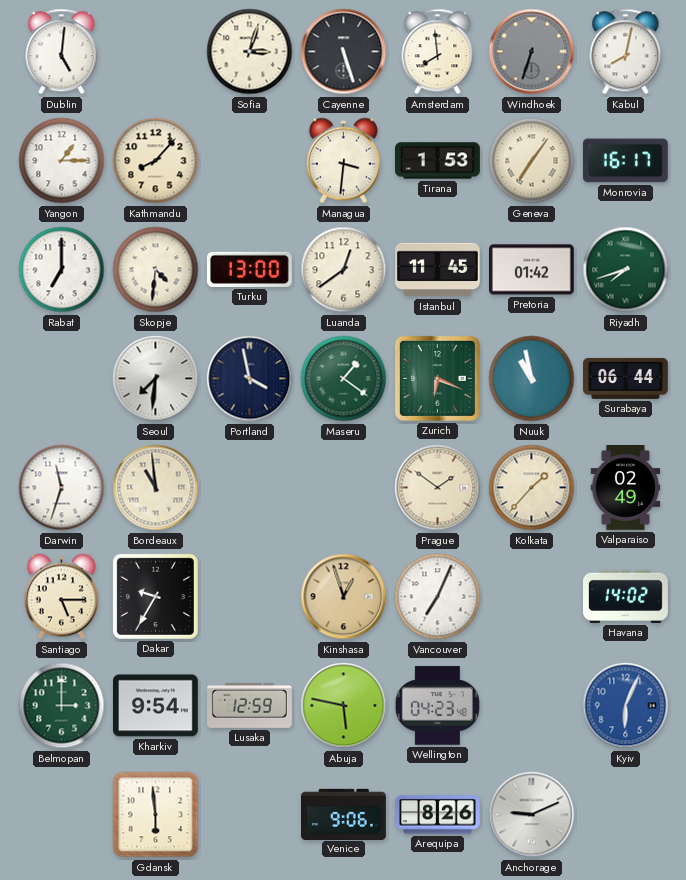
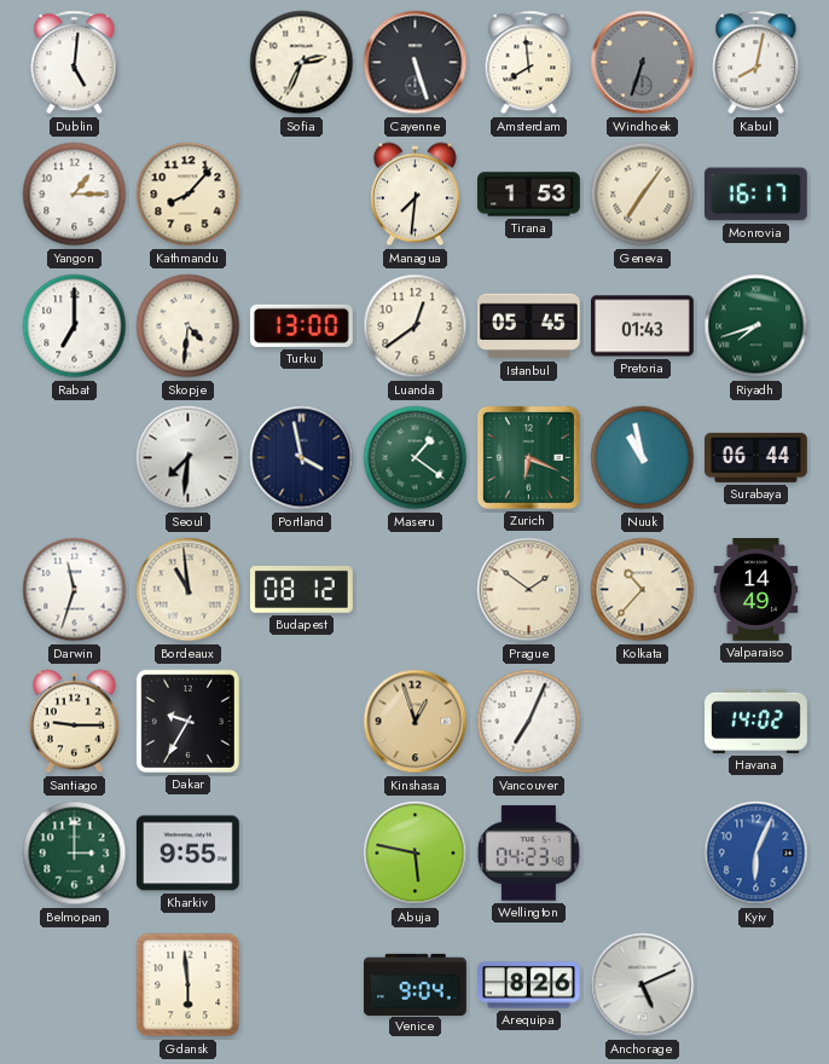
Sofia: 3:03 -> 2:34
Managua: 3:31 -> 7:31
Istanbul: 11:45 -> 05:45
Pretoria: 01:42 -> 01:43
Budapest: none -> 08:12
Kolkata: 1:37 -> 10:37
Valparaiso: 02:49 -> 14:49
Santiago: 5:15 -> 9:15
Kharkiv: 9:54 -> 9:55
Lusaka: 12:59 -> none
Venice: 9:06 -> 9:04
Anchorage: 9:11 -> 5:11
